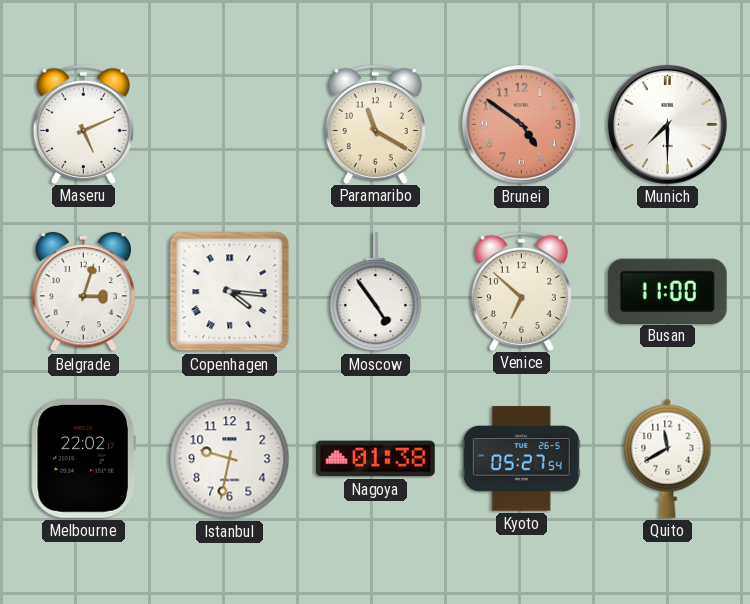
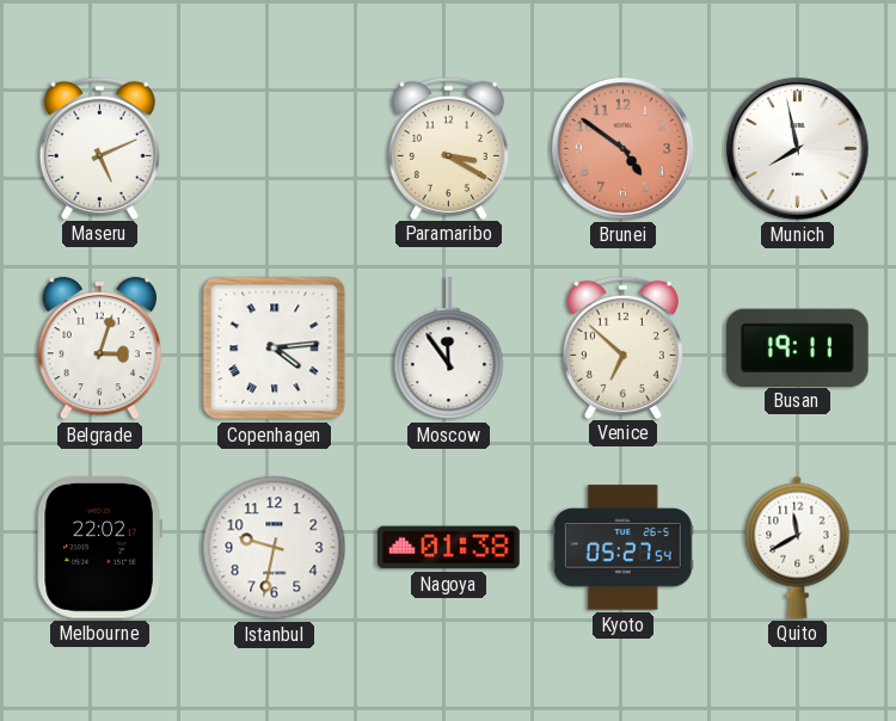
Paramaribo: 11:20 -> 3:20
Munich: 7:30 -> 7:58
Copenhagen: 4:16 -> 4:14
Moscow: 4:54 -> 11:54
Busan: 11:00 -> 19:11
